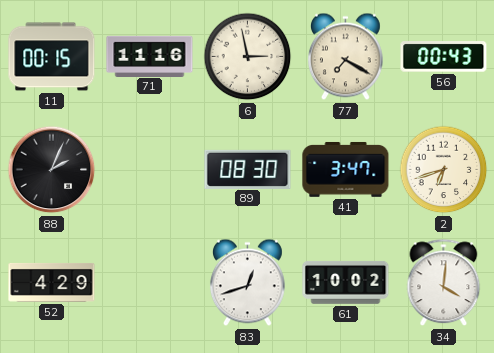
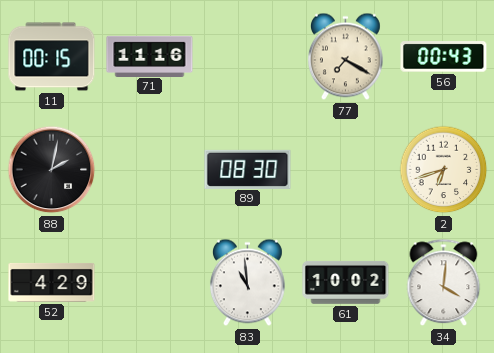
6: 2:58 -> none
88: 2:04 -> 2:02
41: 3:47 -> none
83: 12:42 -> 10:59
